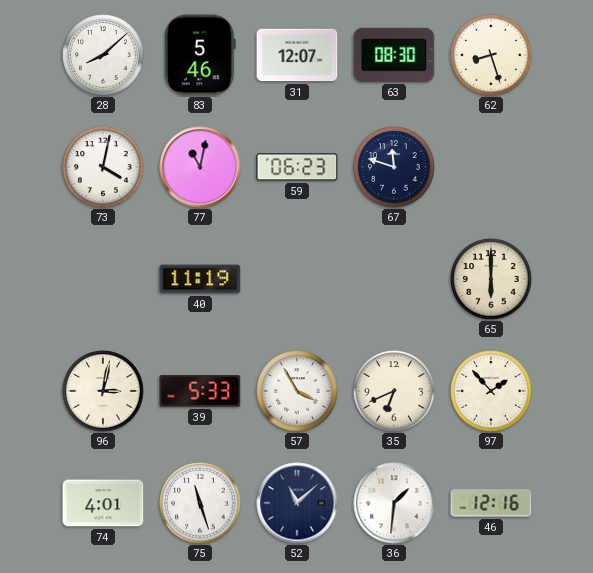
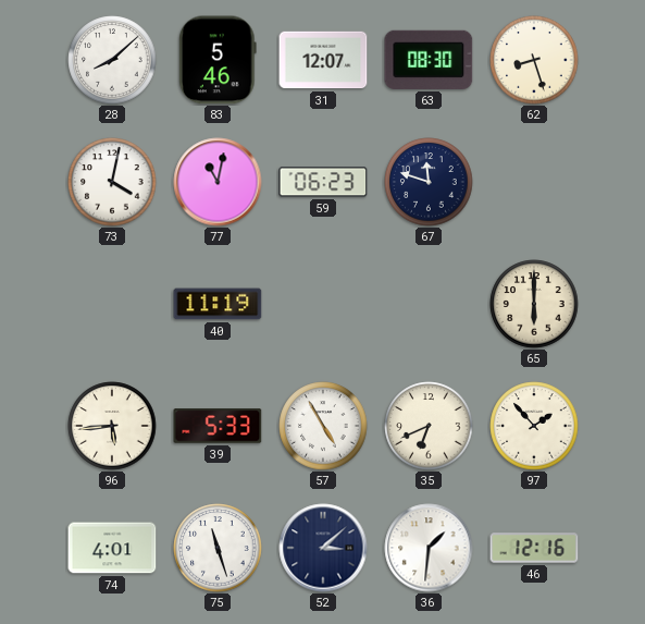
96: 3:02 -> 5:44
57: 3:55 -> 4:55
52: 11:08 -> 3:08
